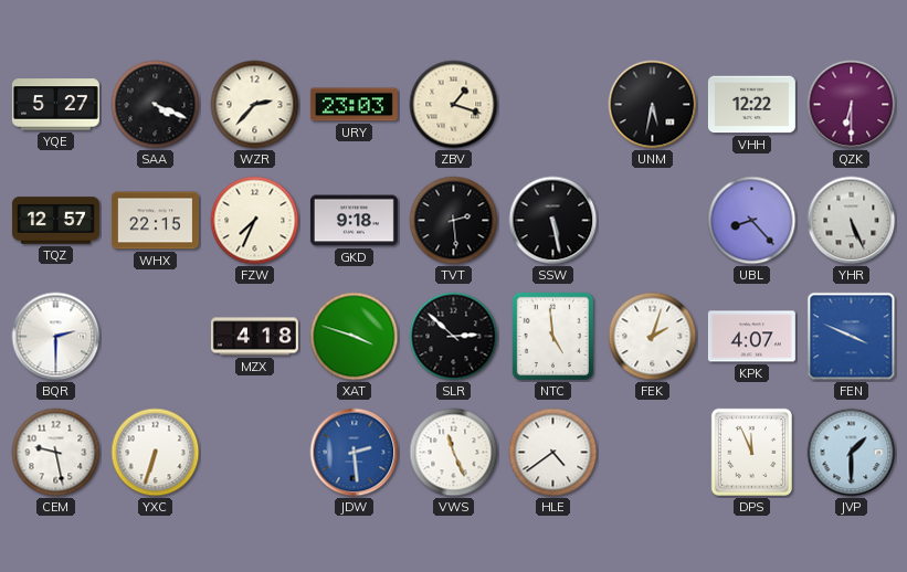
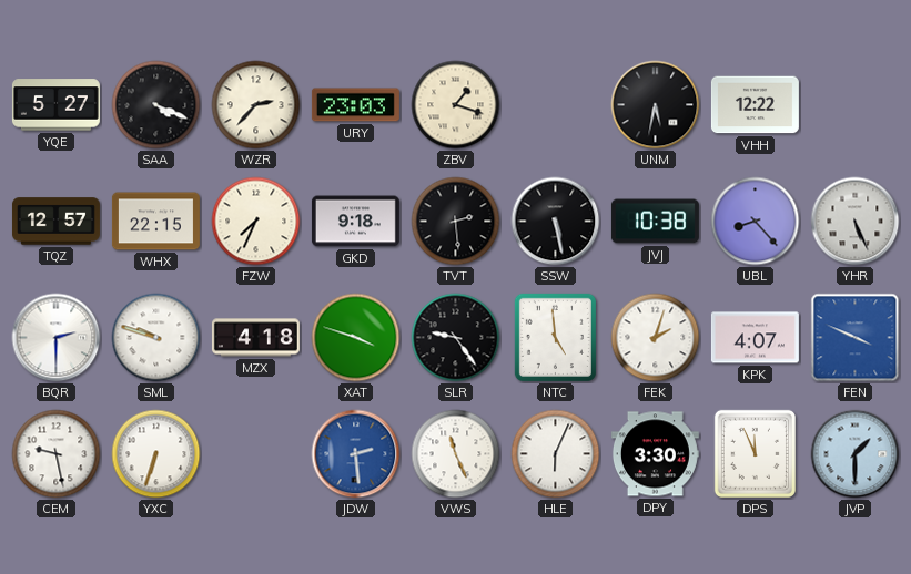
QZK: 6:30 -> none
JVJ: none -> 10:38
SML: none -> 9:48
SLR: 2:52 -> 9:24
HLE: 4:39 -> 6:04
DPY: none -> 3:30
